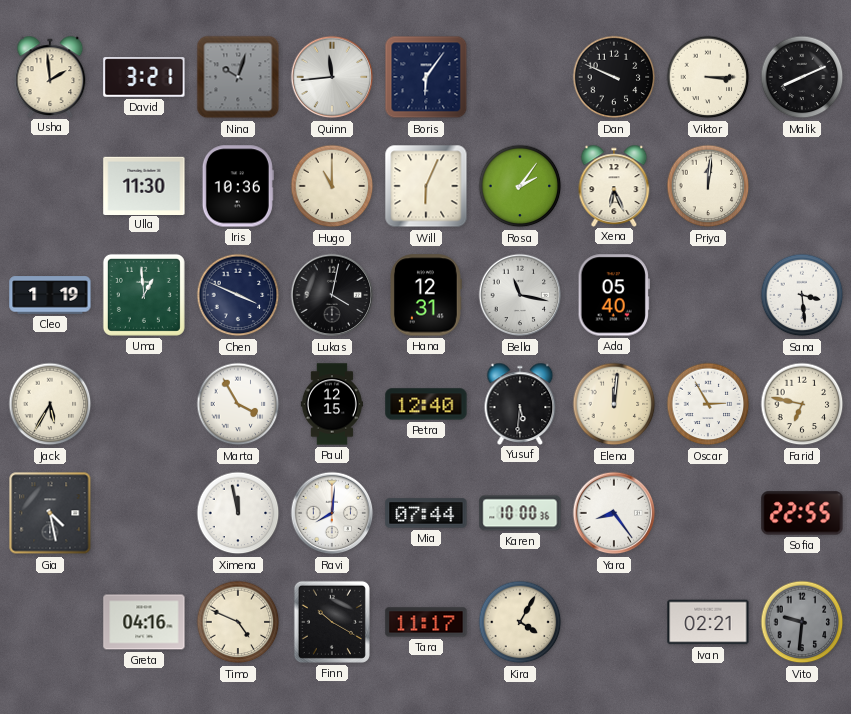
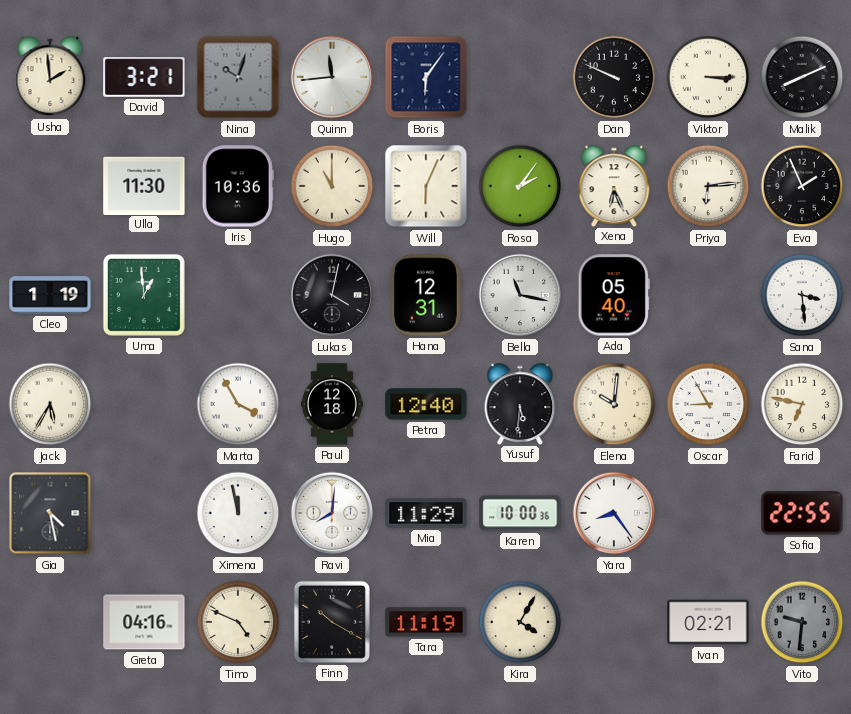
Priya: 12:01 -> 6:14
Eva: none -> 1:56
Chen: 3:49 -> none
Paul: 12:15 -> 12:18
Elena: 12:01 -> 10:01
Oscar: 2:55 -> 8:55
Mia: 07:44 -> 11:29
Tara: 11:17 -> 11:19
